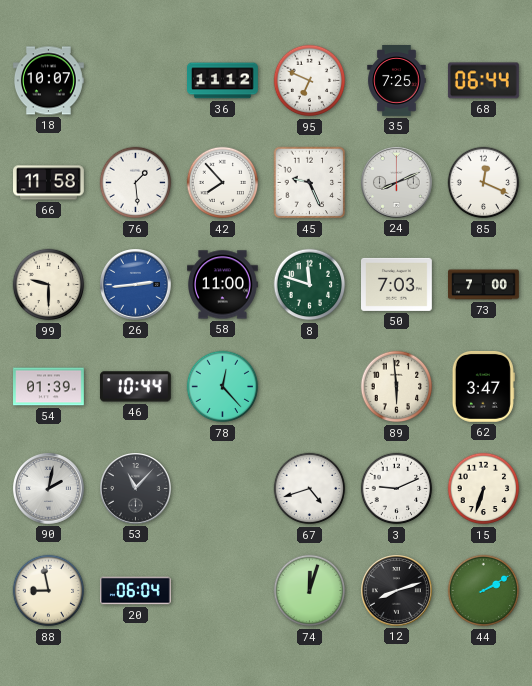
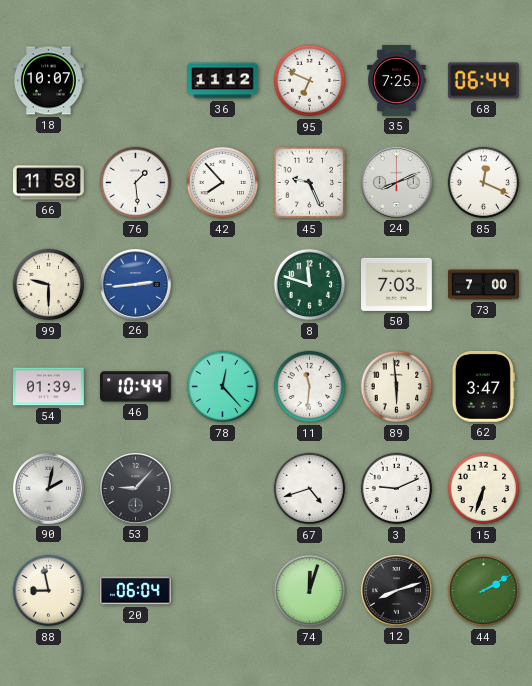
58: 11:00 -> none
11: none -> 11:31
53: 11:07 -> 9:07
